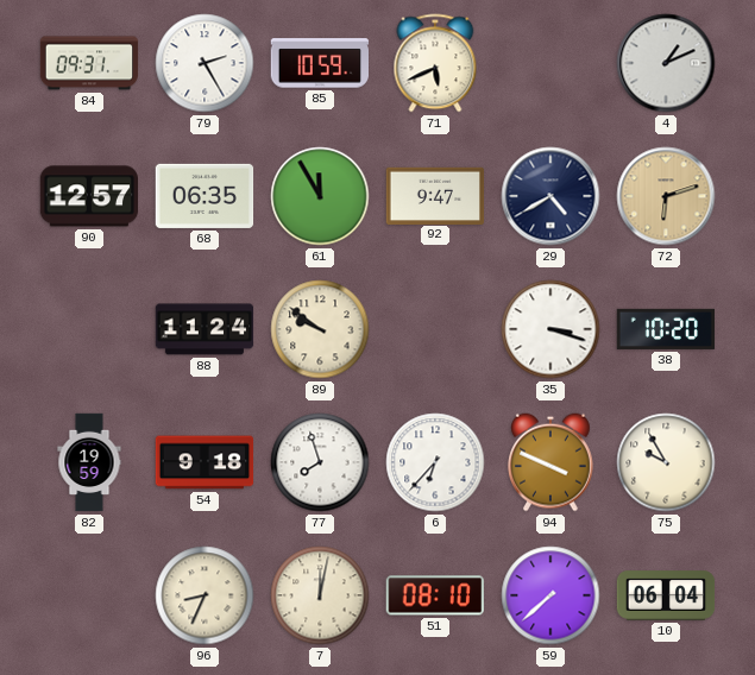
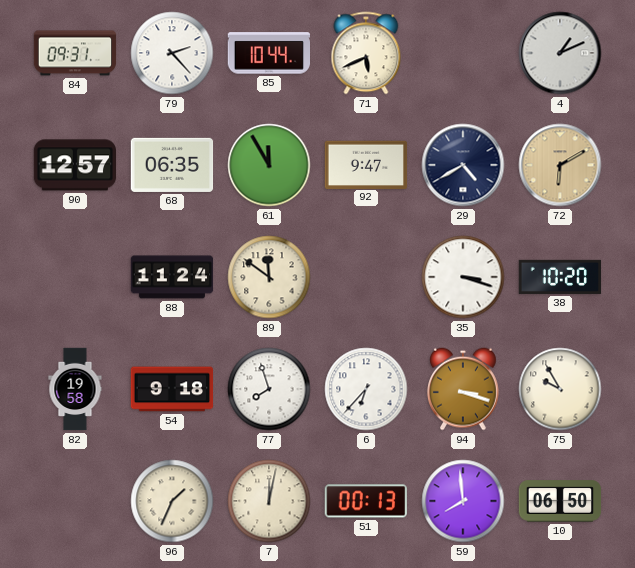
79: 2:25 -> 2:23
85: 10:59 -> 10:44
72: 6:12 -> 6:10
89: 9:51 -> 11:51
82: 19:59 -> 19:58
94: 3:49 -> 3:18
96: 8:34 -> 1:34
51: 08:10 -> 00:13
59: 7:38 -> 7:59
10: 06:04 -> 06:50
